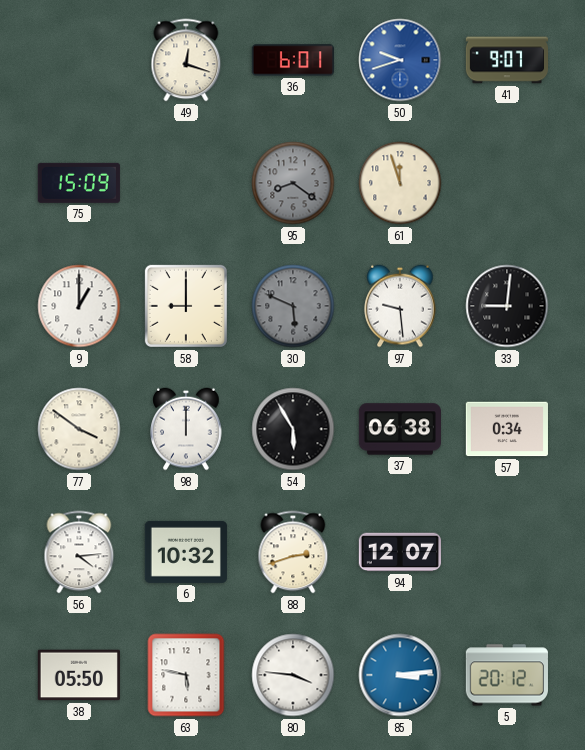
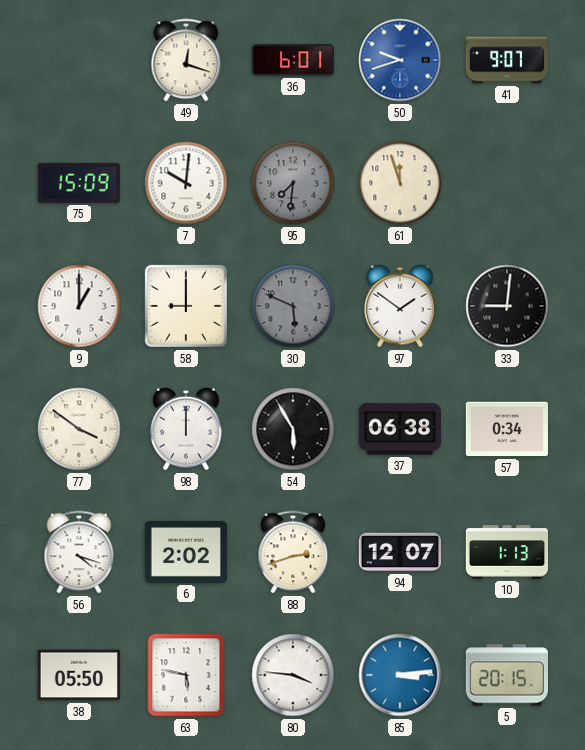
7: none -> 10:01
95: 8:21 -> 7:31
97: 9:29 -> 1:51
56: 4:14 -> 4:18
6: 10:32 -> 2:02
10: none -> 1:13
5: 20:12 -> 20:15
